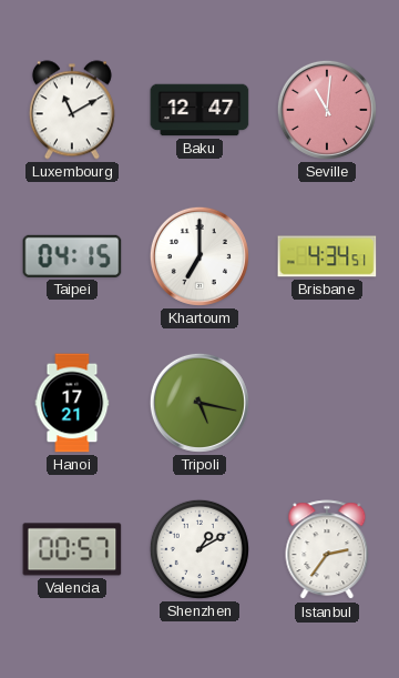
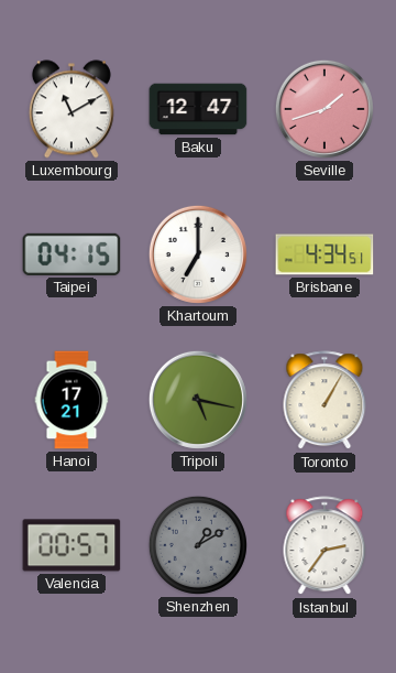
Seville: 11:01 -> 1:42
Toronto: none -> 1:05
Shenzhen dial: white -> grey
